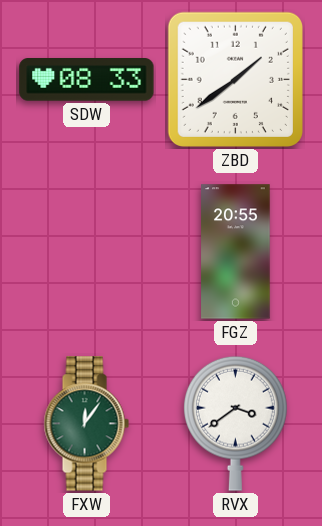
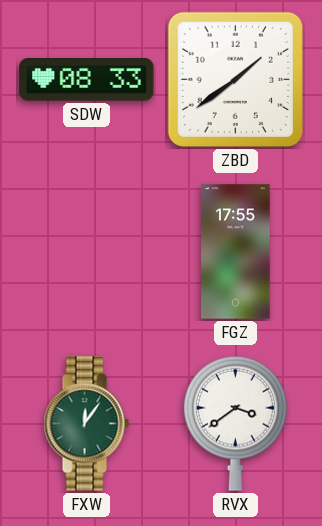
FGZ: 20:55 -> 17:55
